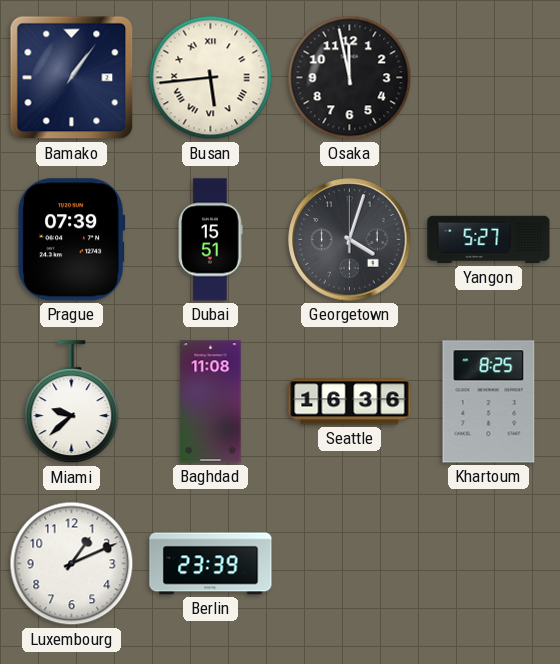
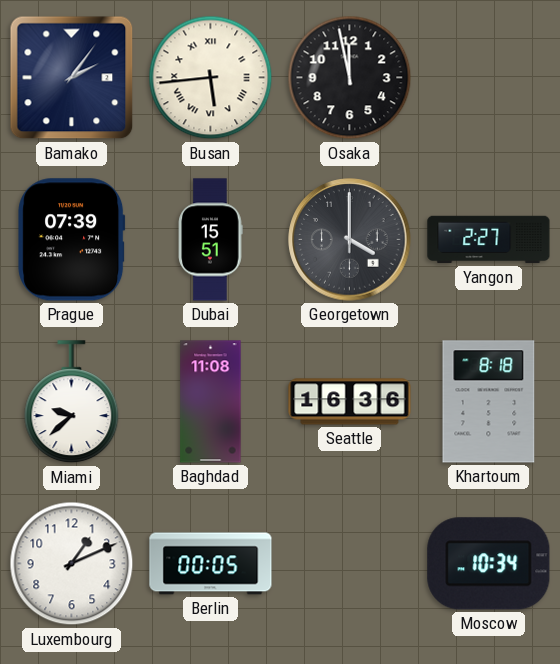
Bamako: 1:06 -> 2:06
Georgetown: 4:03 -> 4:00
Yangon: 5:27 -> 2:27
Khartoum: 8:25 -> 8:18
Berlin: 23:39 -> 00:05
Moscow: none -> 10:34
